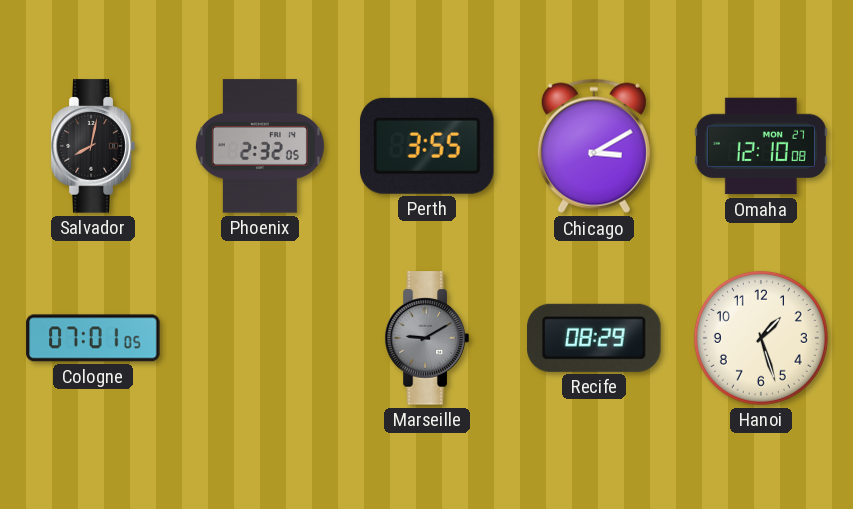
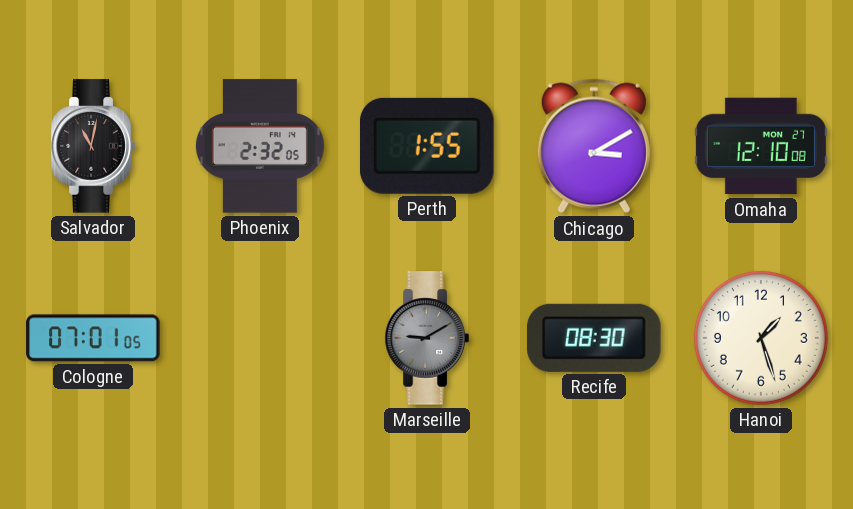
Salvador: 8:02 -> 11:02
Perth: 3:55 -> 1:55
Recife: 08:29 -> 08:30
